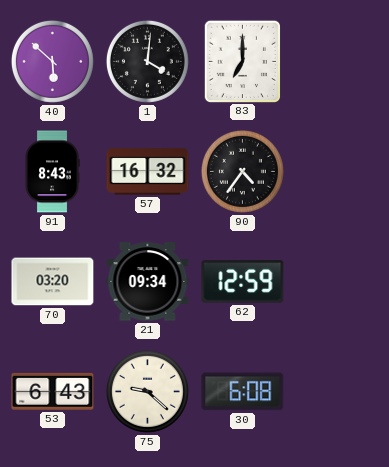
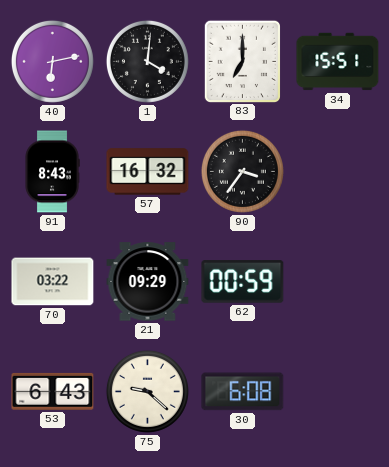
40: 5:52 -> 6:13
34: none -> 15:51
90: 4:36 -> 3:36
70: 03:20 -> 03:22
21: 09:34 -> 09:29
62: 12:59 -> 00:59
